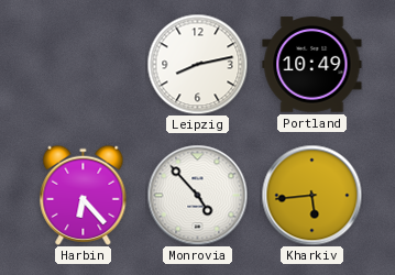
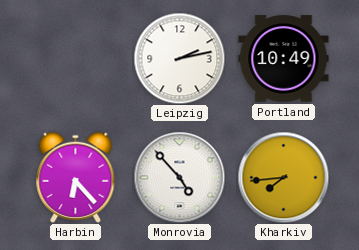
Leipzig: 8:13 -> 2:13
Kharkiv: 5:44 -> 7:44
